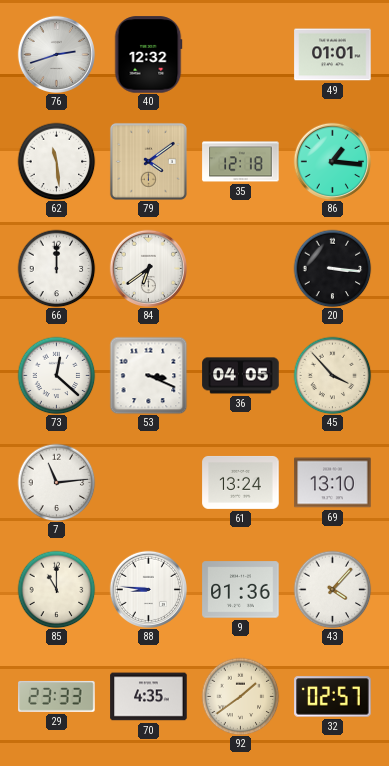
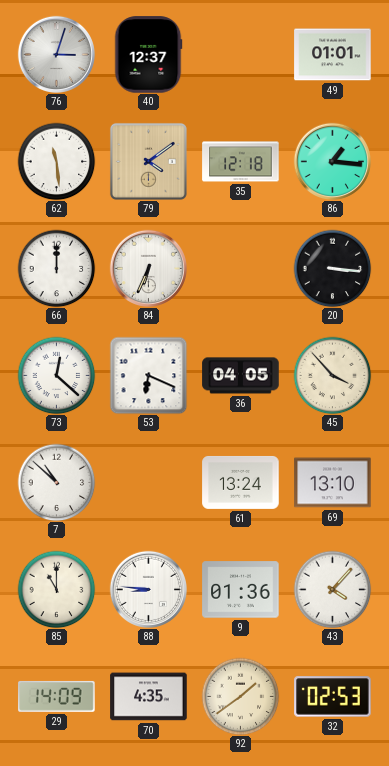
76: 2:42 -> 3:03
40: 12:32 -> 12:37
84: 6:39 -> 6:34
53: 3:19 -> 6:19
7: 11:14 -> 10:52
29: 23:33 -> 14:09
32: 02:57 -> 02:53
